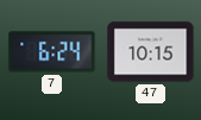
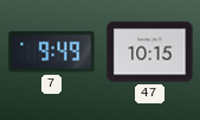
7: 6:24 -> 9:49
